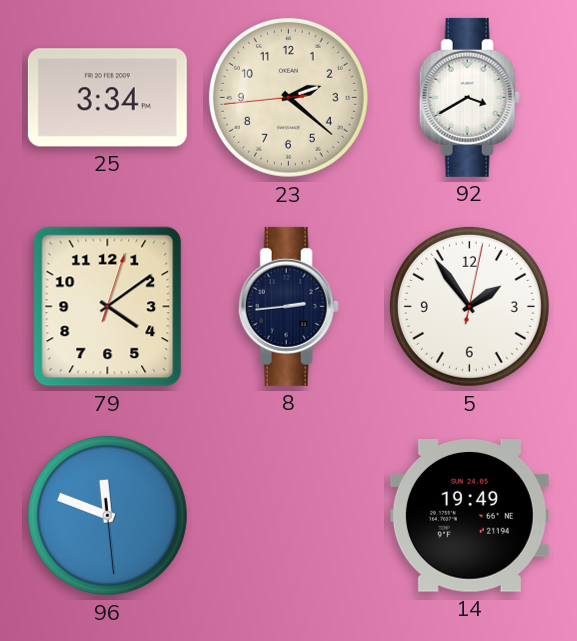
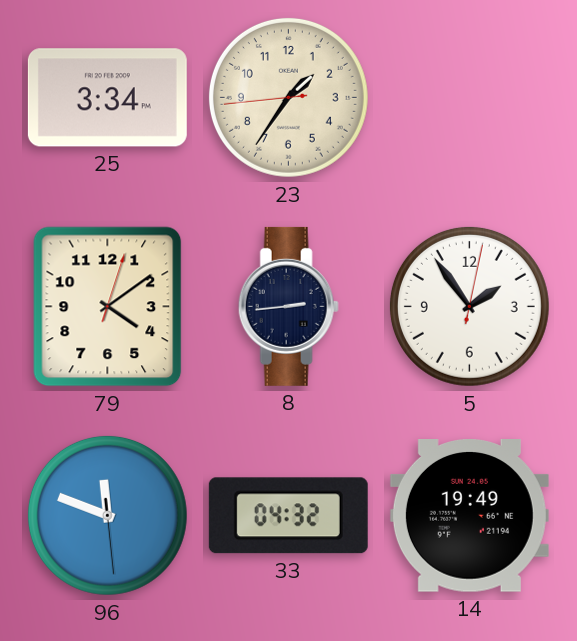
23: 2:21 -> 1:35
92: 3:40 -> none
33: none -> 04:32
